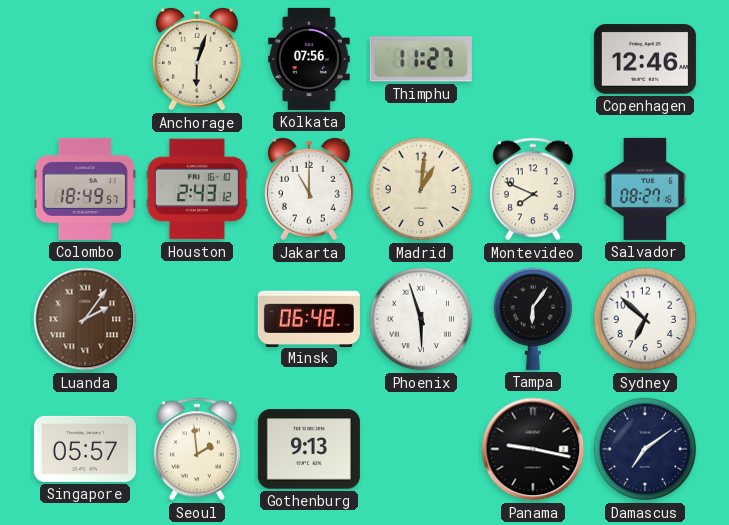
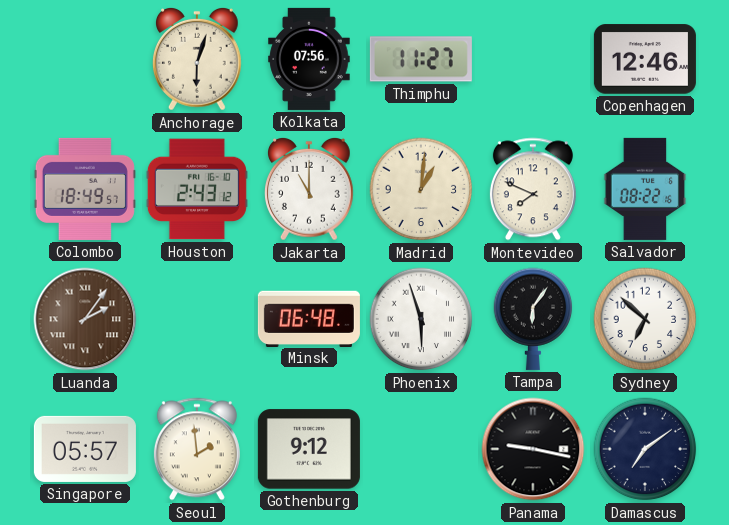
Salvador: 08:27 -> 08:22
Gothenburg: 9:13 -> 9:12
